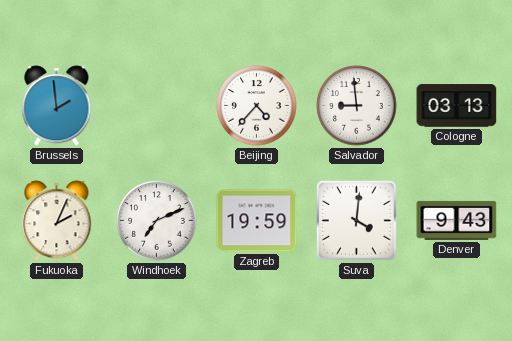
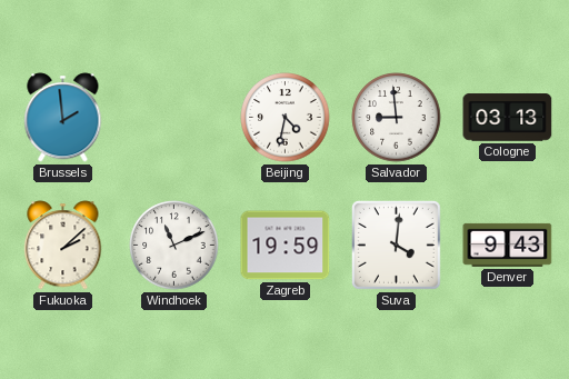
Beijing: 4:37 -> 4:32
Fukuoka: 2:04 -> 2:08
Windhoek: 7:11 -> 11:11
